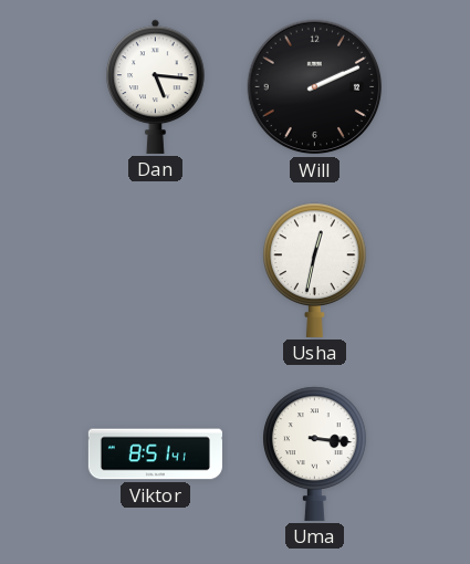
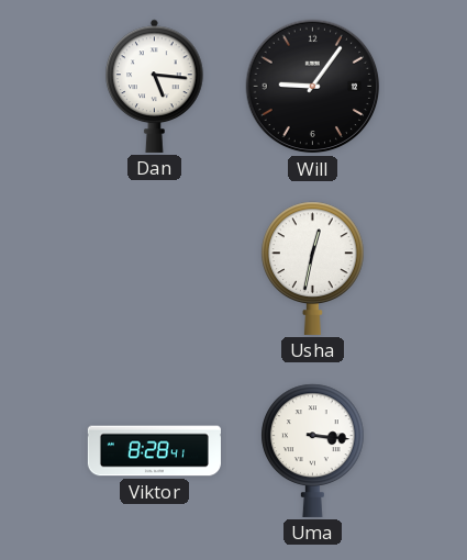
Will: 2:11 -> 9:06
Viktor: 8:51 -> 8:28
